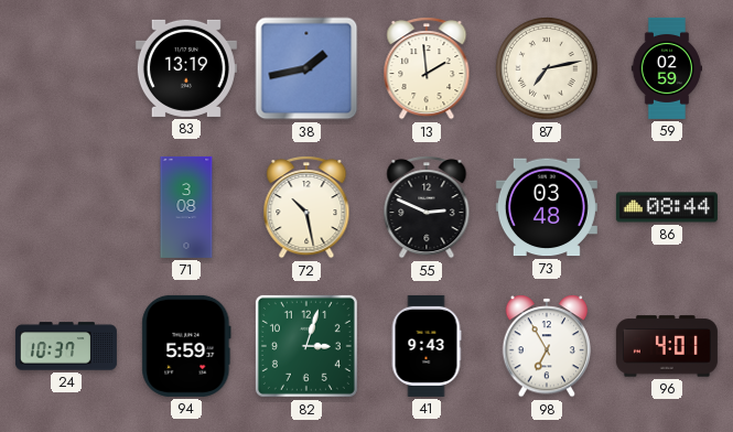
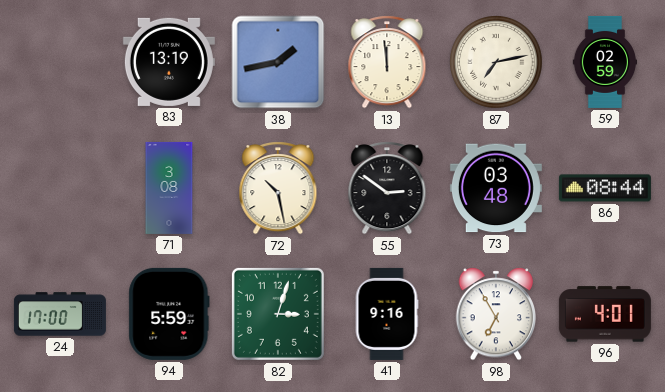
13: 1:59 -> 11:59
55: 2:49 -> 2:51
24: 10:37 -> 17:00
41: 9:43 -> 9:16
